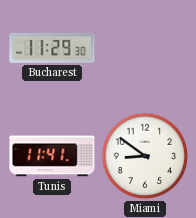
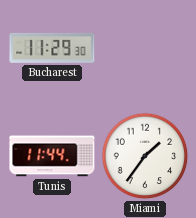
Tunis: 11:41 -> 11:44
Miami: 8:51 -> 1:36
